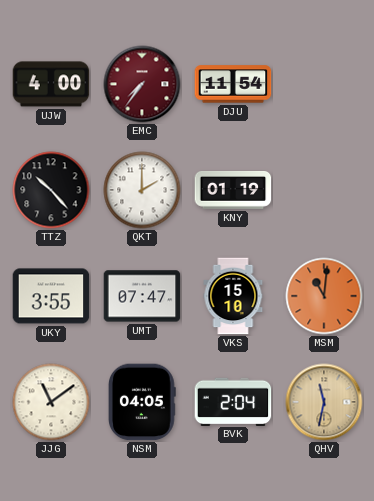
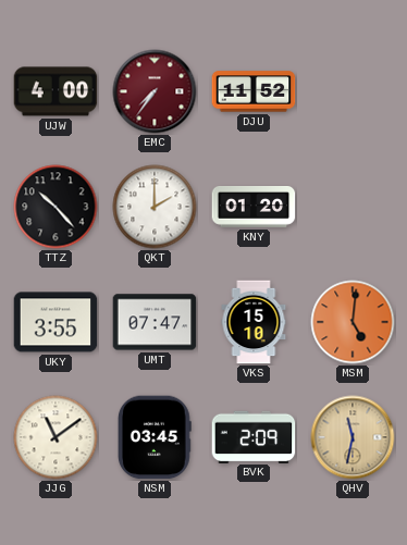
DJU: 11:54 -> 11:52
KNY: 01:19 -> 01:20
MSM: 11:01 -> 5:01
NSM: 04:05 -> 03:45
BVK: 2:04 -> 2:09
